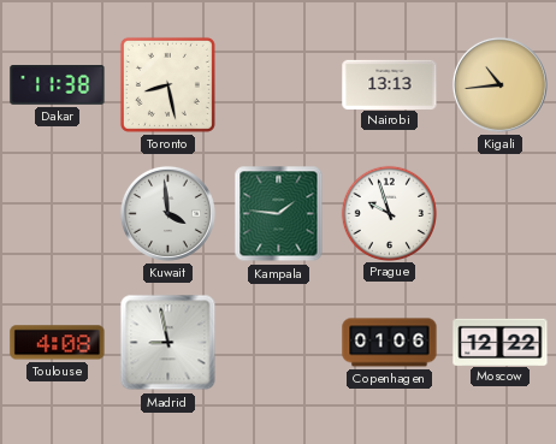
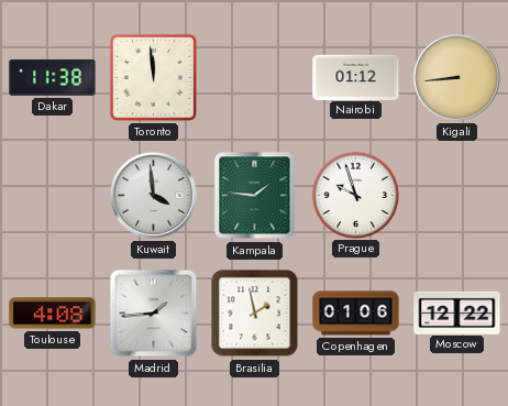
Toronto: 8:28 -> 11:59
Nairobi: 13:13 -> 01:12
Kigali: 10:44 -> 8:44
Madrid: 8:58 -> 1:44
Brasilia: none -> 1:58
